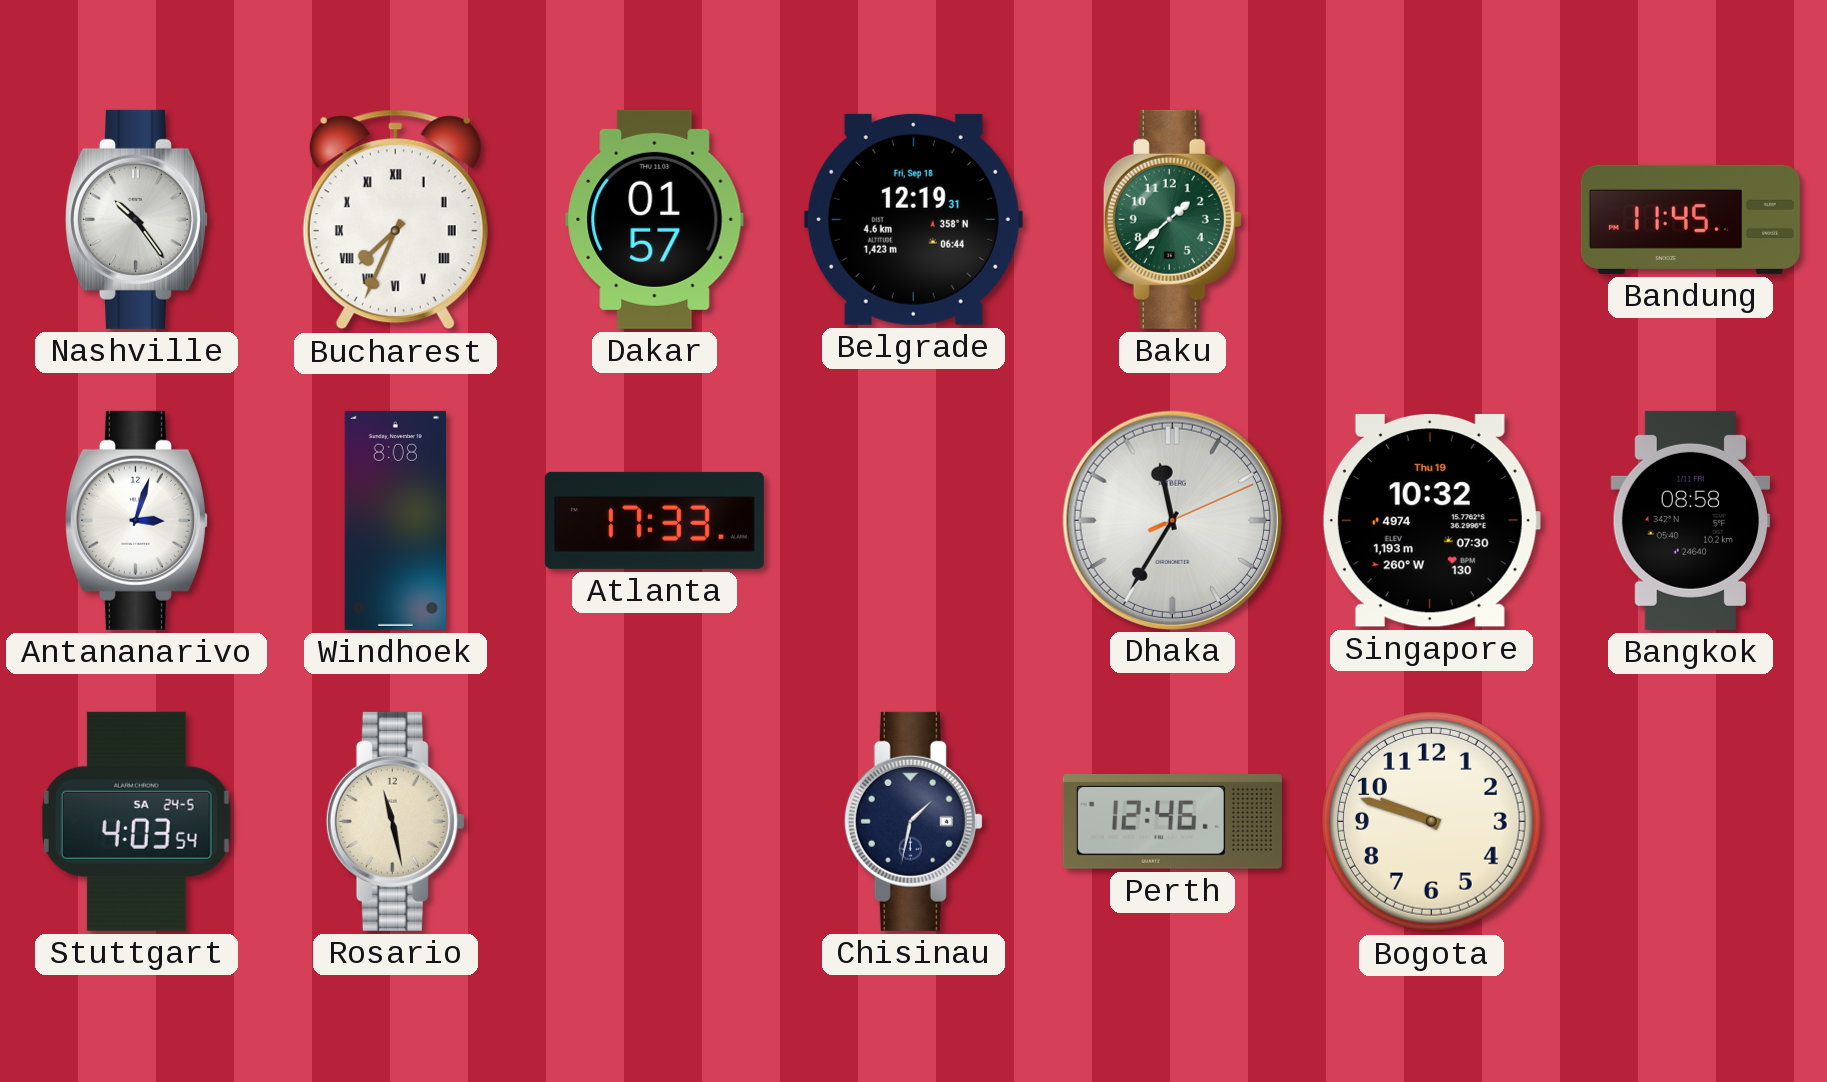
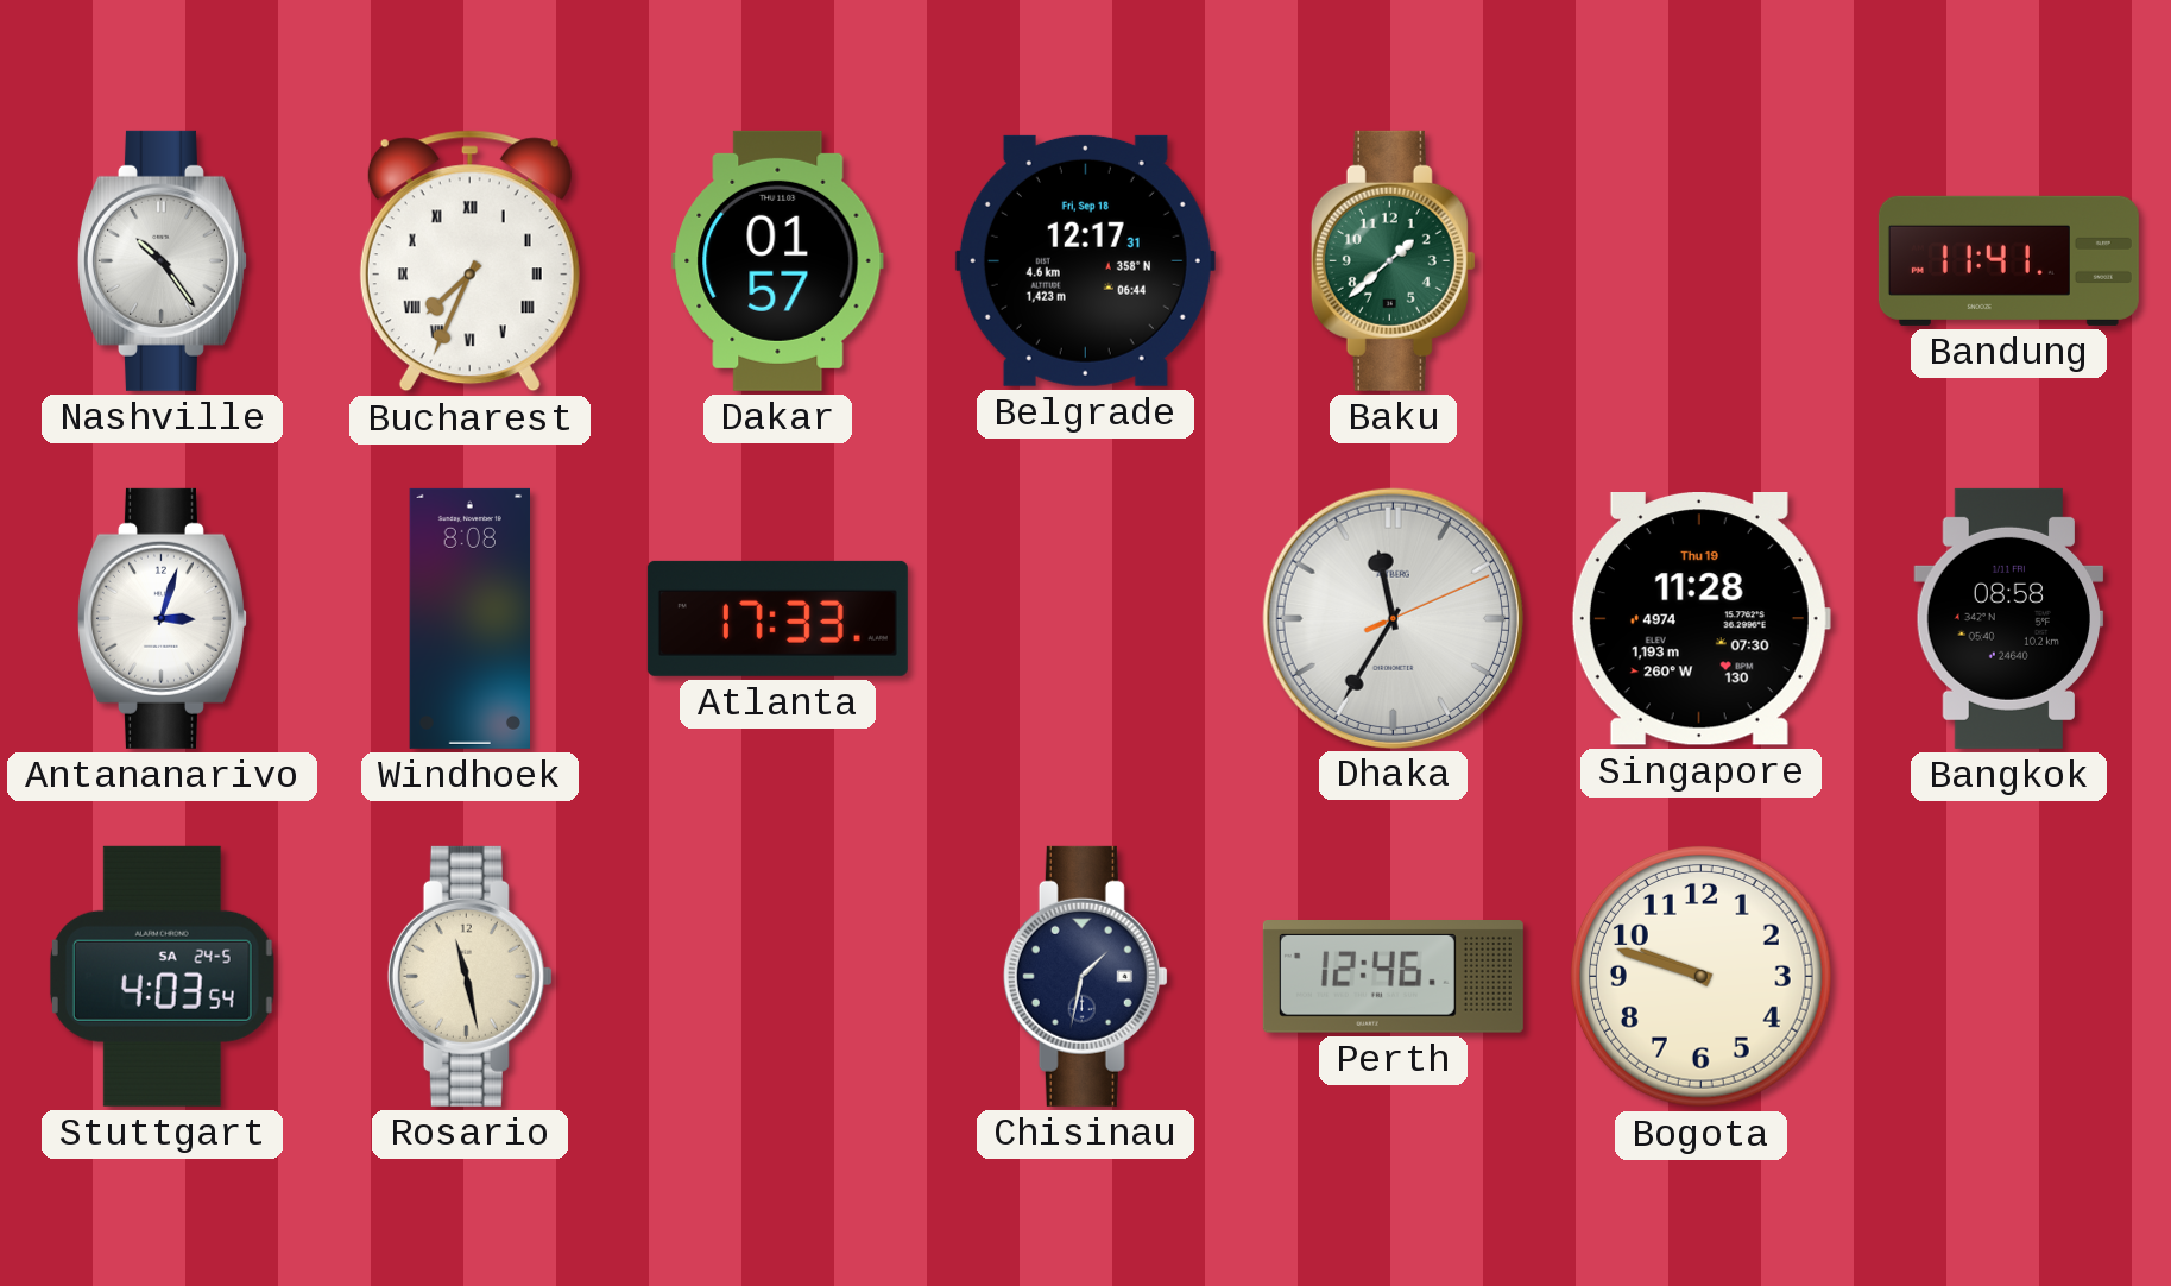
Belgrade: 12:19 -> 12:17
Bandung: 11:45 -> 11:41
Singapore: 10:32 -> 11:28
